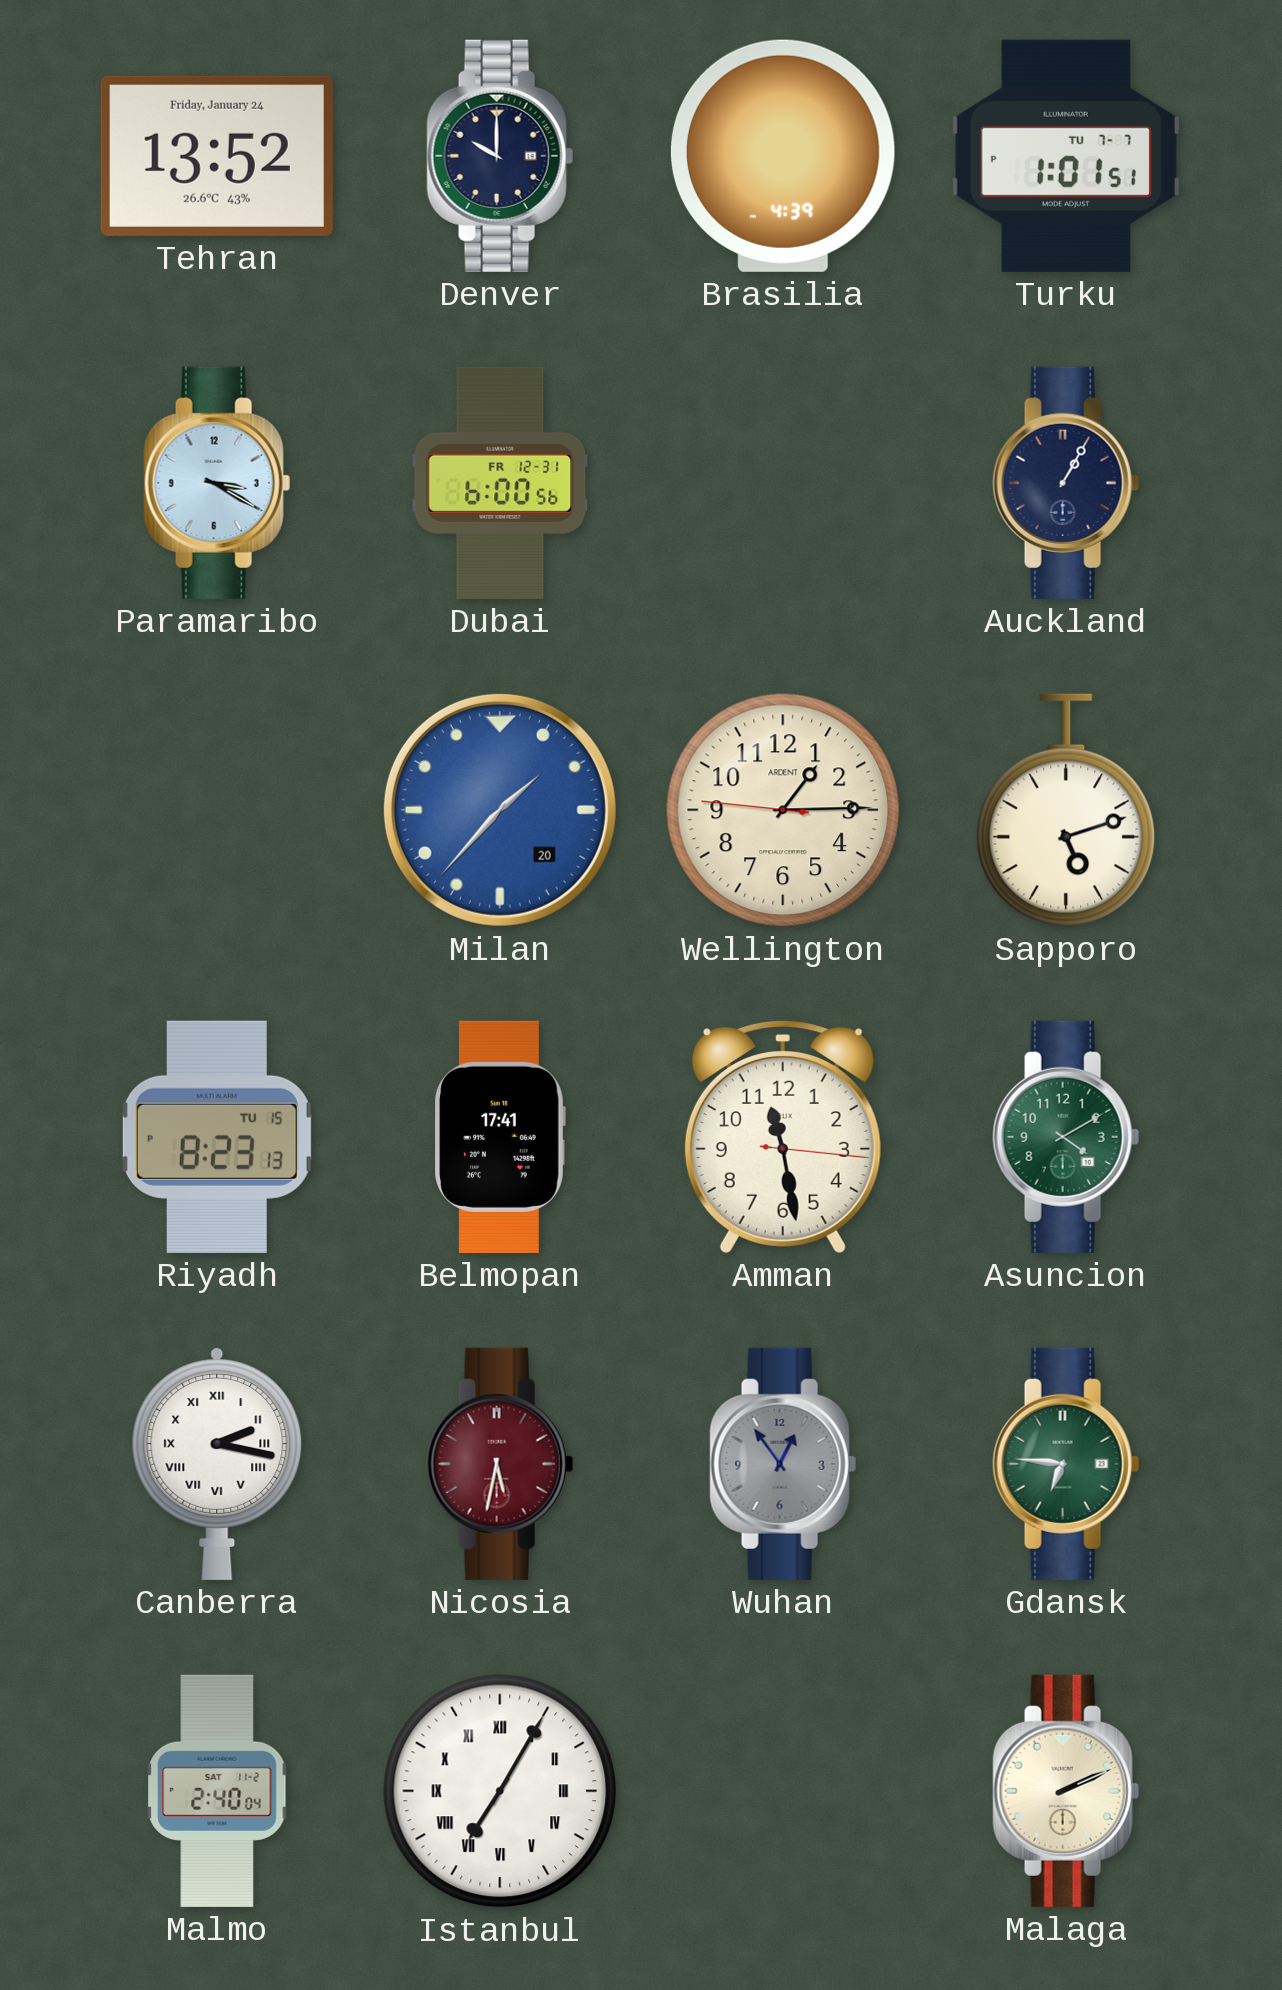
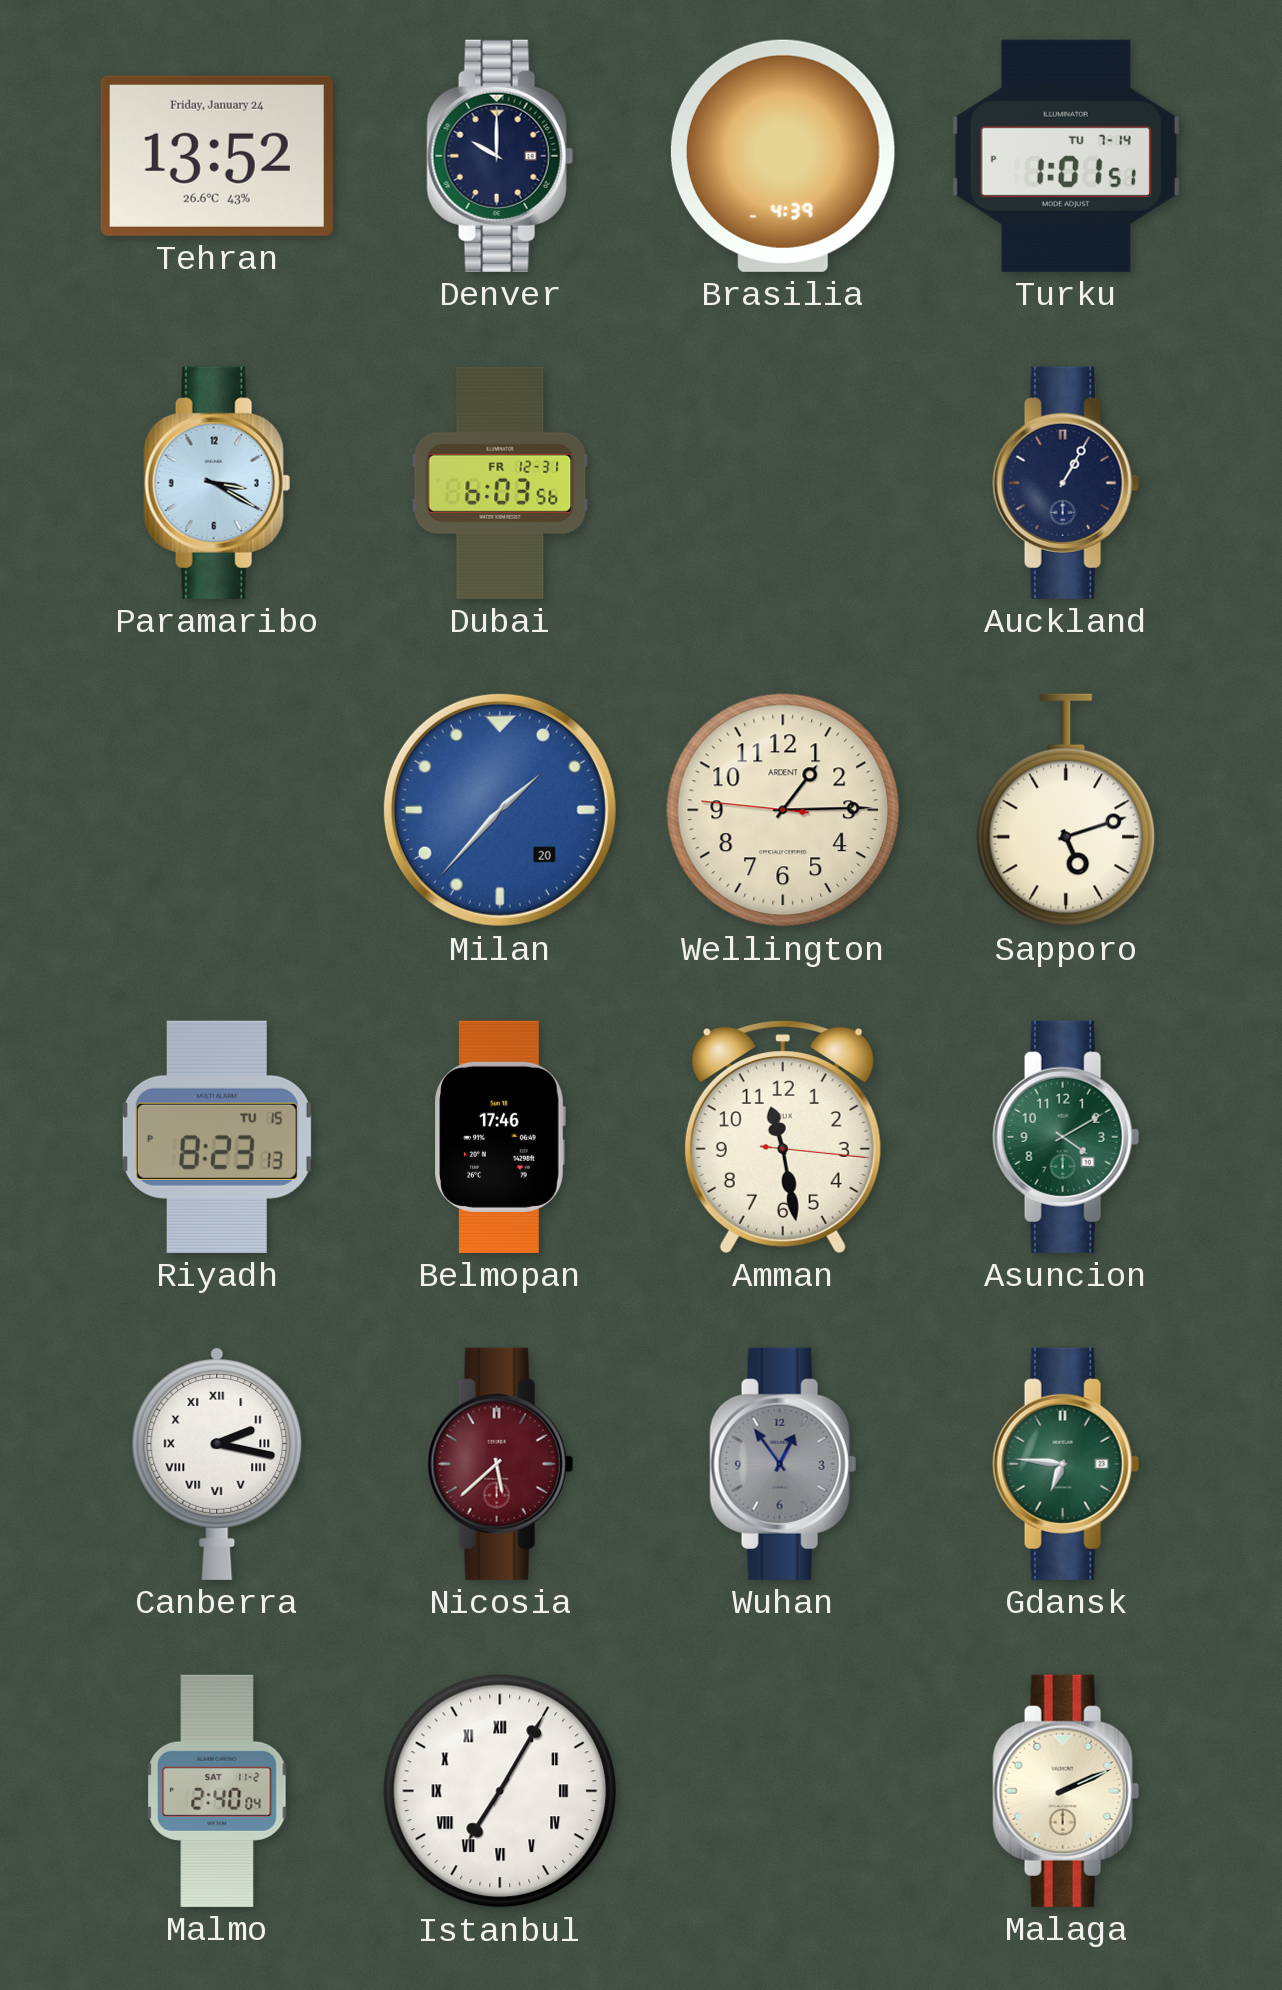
Turku date: TU 7-7 -> TU 7-14
Dubai: 6:00 -> 6:03
Belmopan: 17:41 -> 17:46
Nicosia: 5:32 -> 5:38
